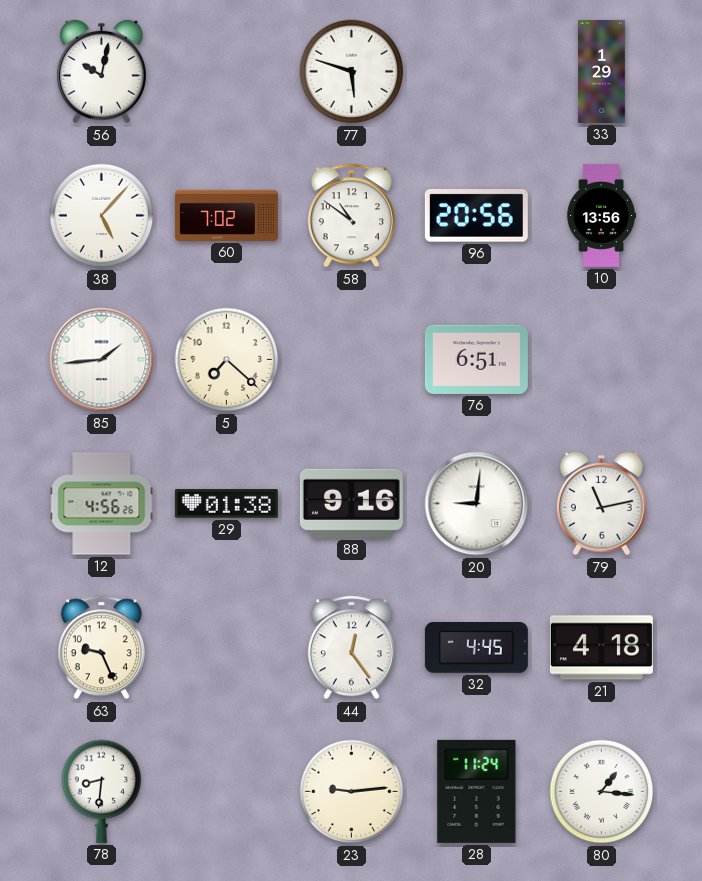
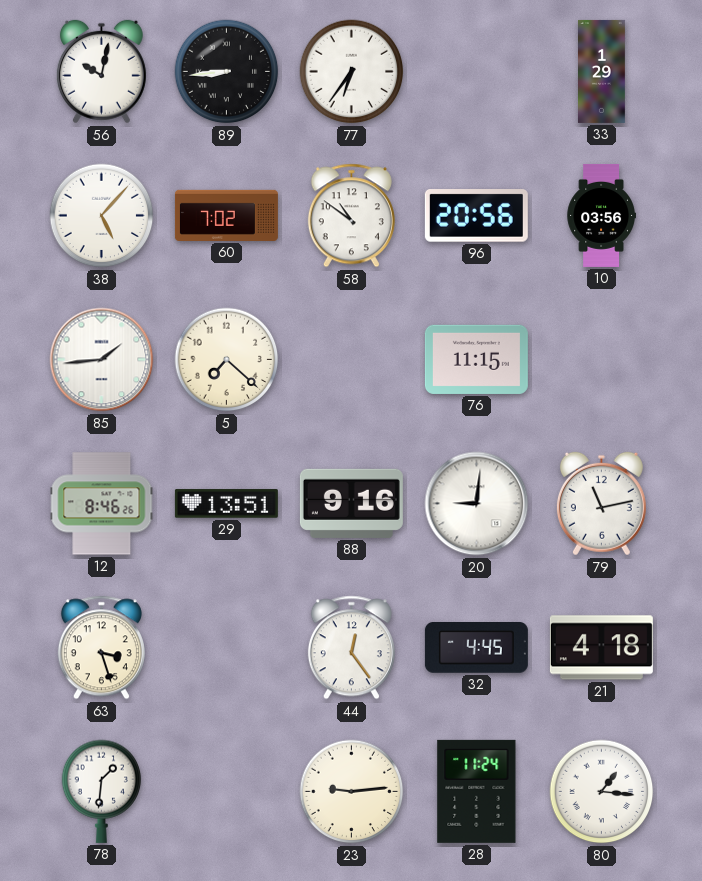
89: none -> 8:44
77: 5:48 -> 6:36
10: 13:56 -> 03:56
76: 6:51 -> 11:15
12: 4:56 -> 8:46
29: 01:38 -> 13:51
63: 9:26 -> 3:27
78: 8:31 -> 1:31
